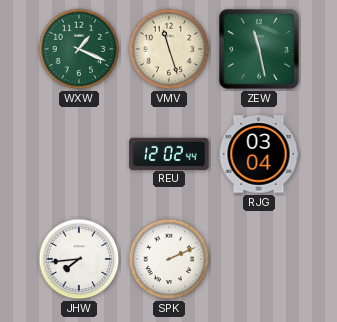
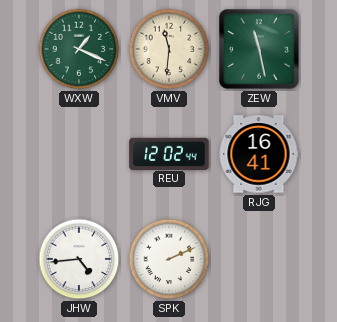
VMV: 11:27 -> 11:31
RJG: 03:04 -> 16:41
JHW: 7:44 -> 4:44
